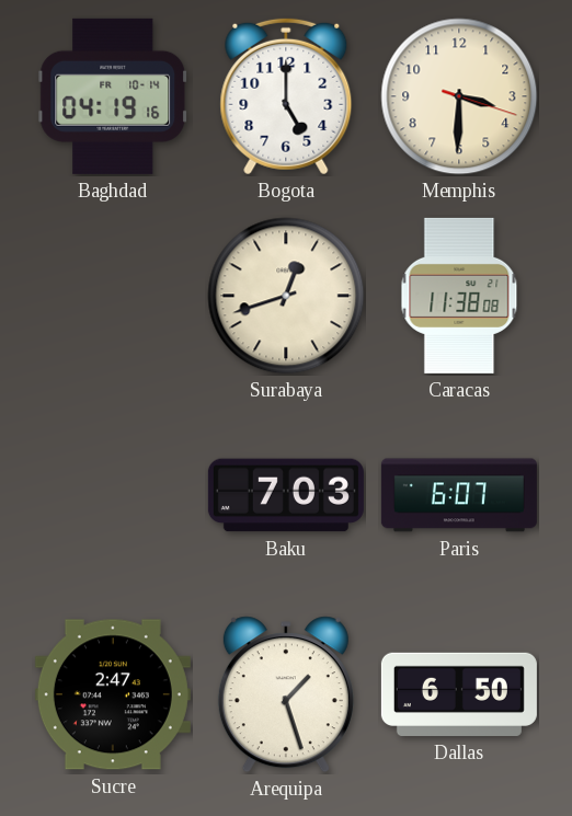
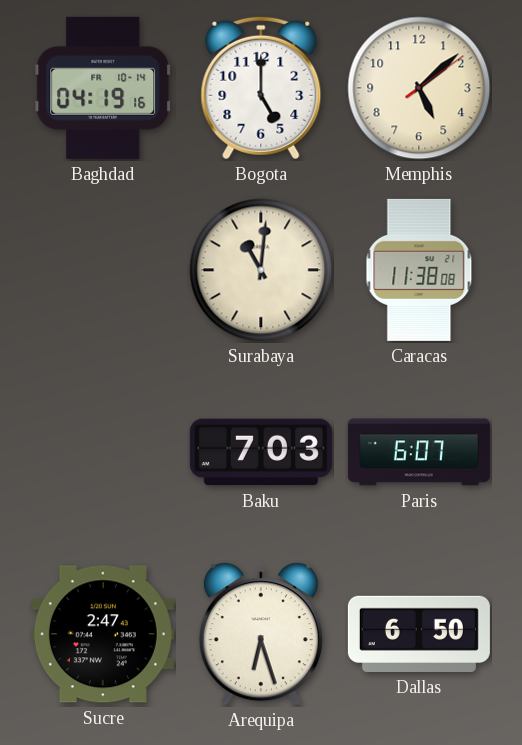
Memphis: 3:30 -> 5:08
Surabaya: 12:42 -> 11:01
Arequipa: 1:27 -> 6:27
